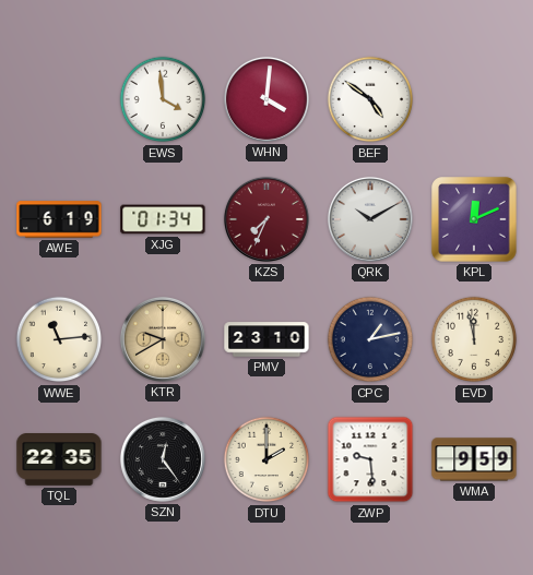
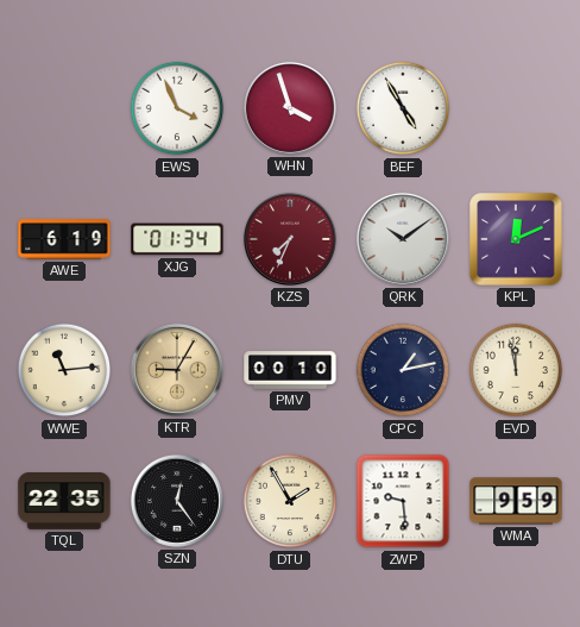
EWS: 3:59 -> 3:56
WHN: 4:01 -> 3:57
BEF: 4:51 -> 4:55
QRK: 10:10 -> 10:09
KTR: 9:40 -> 9:05
PMV: 23:10 -> 00:10
DTU: 2:00 -> 1:55
